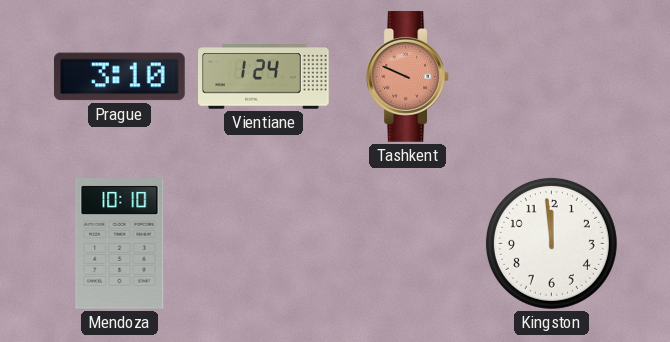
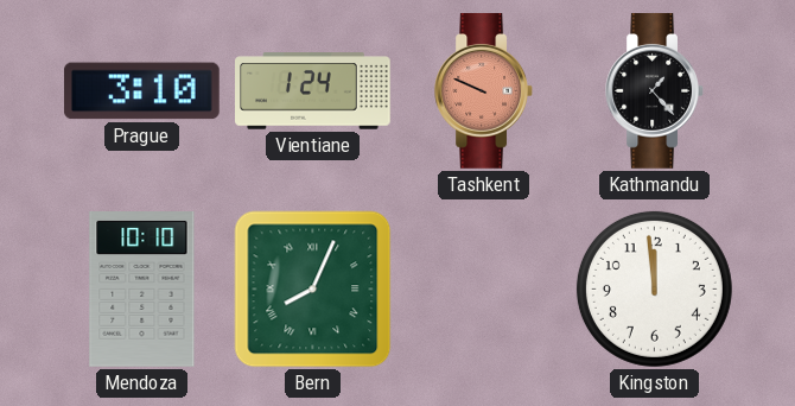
Kathmandu: none -> 1:23
Bern: none -> 8:04
